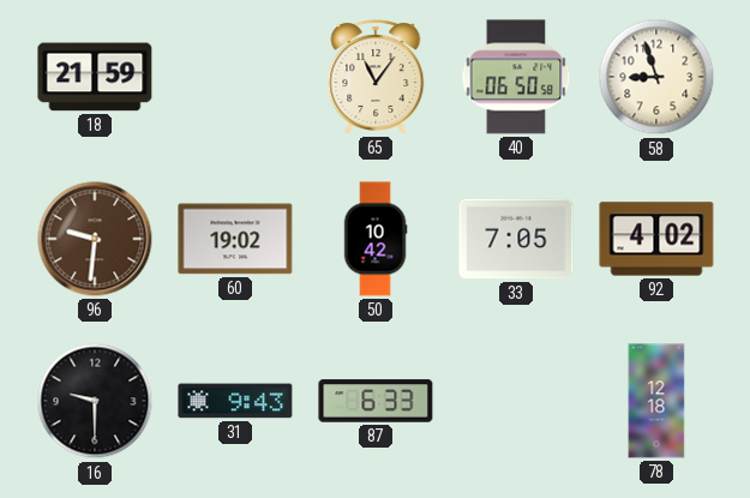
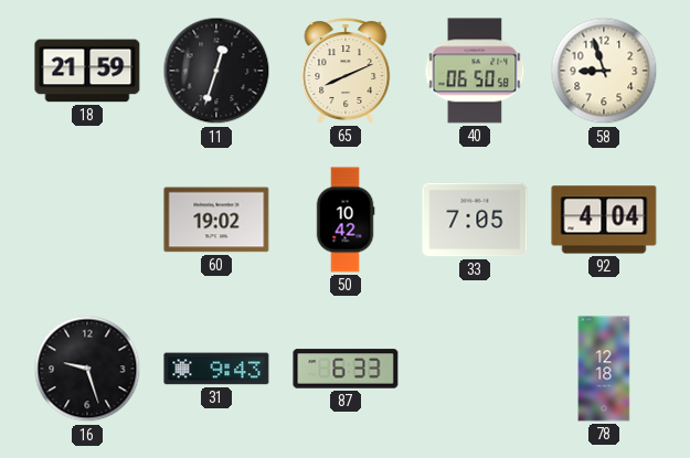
11: none -> 12:33
65: 11:06 -> 8:11
96: 9:31 -> none
92: 4:02 -> 4:04
16: 9:30 -> 9:27
